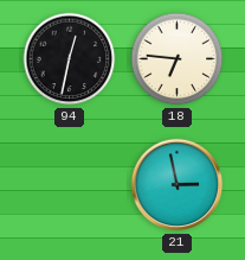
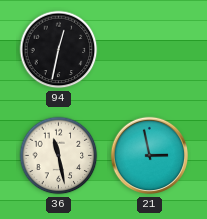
18: 6:46 -> none
36: none -> 11:28
